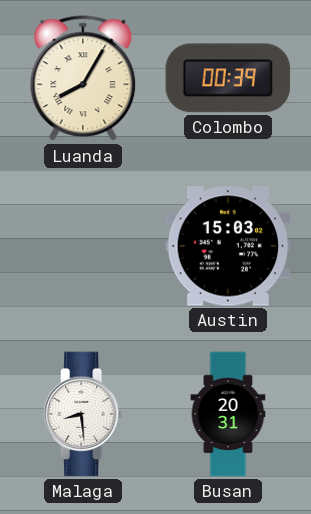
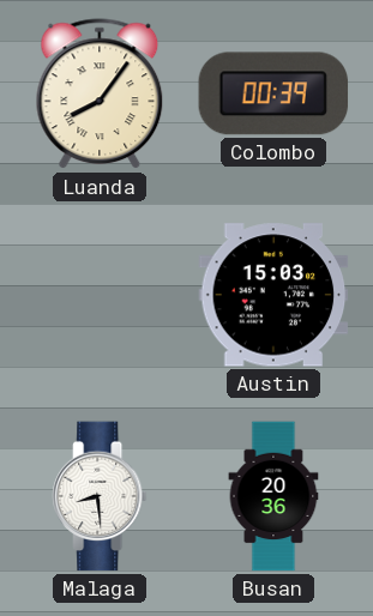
Luanda: 8:05 -> 8:06
Busan: 20:31 -> 20:36
